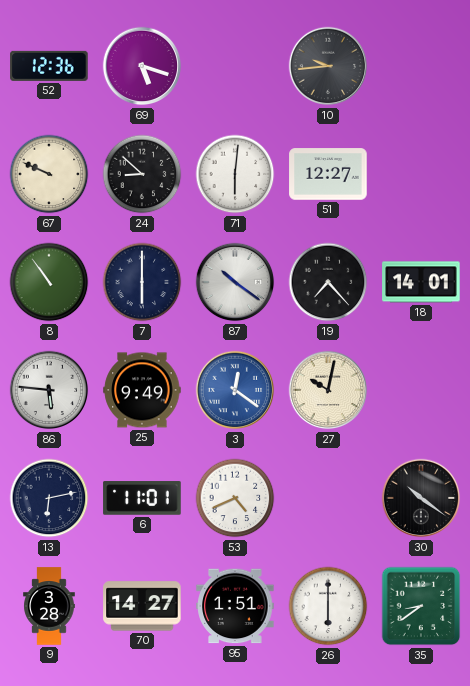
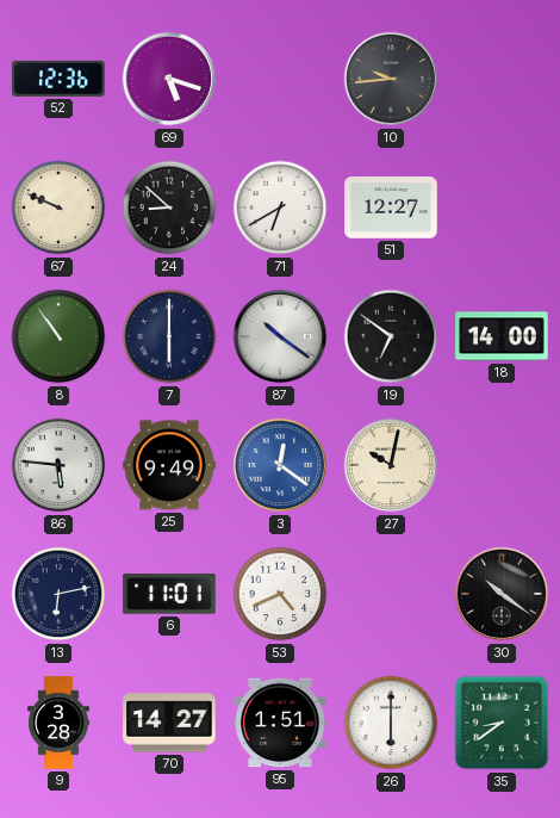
71: 6:01 -> 6:40
19: 7:23 -> 6:51
18: 14:01 -> 14:00
